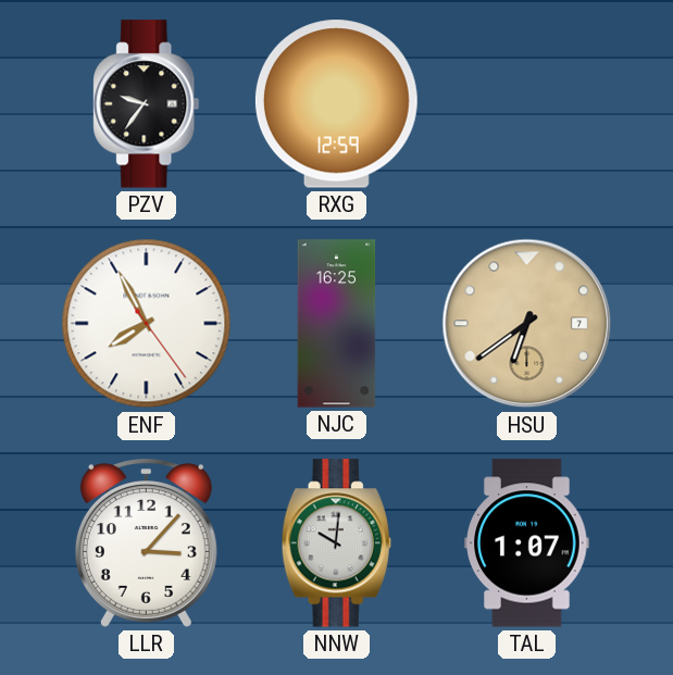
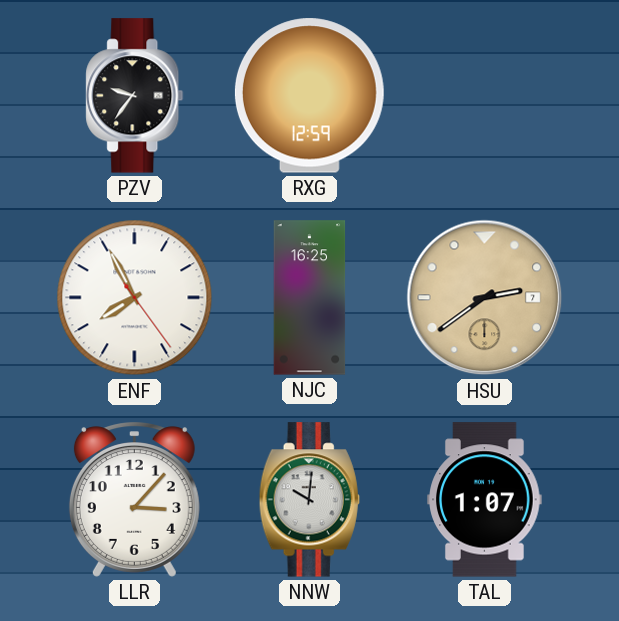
HSU: 6:39 -> 2:39
